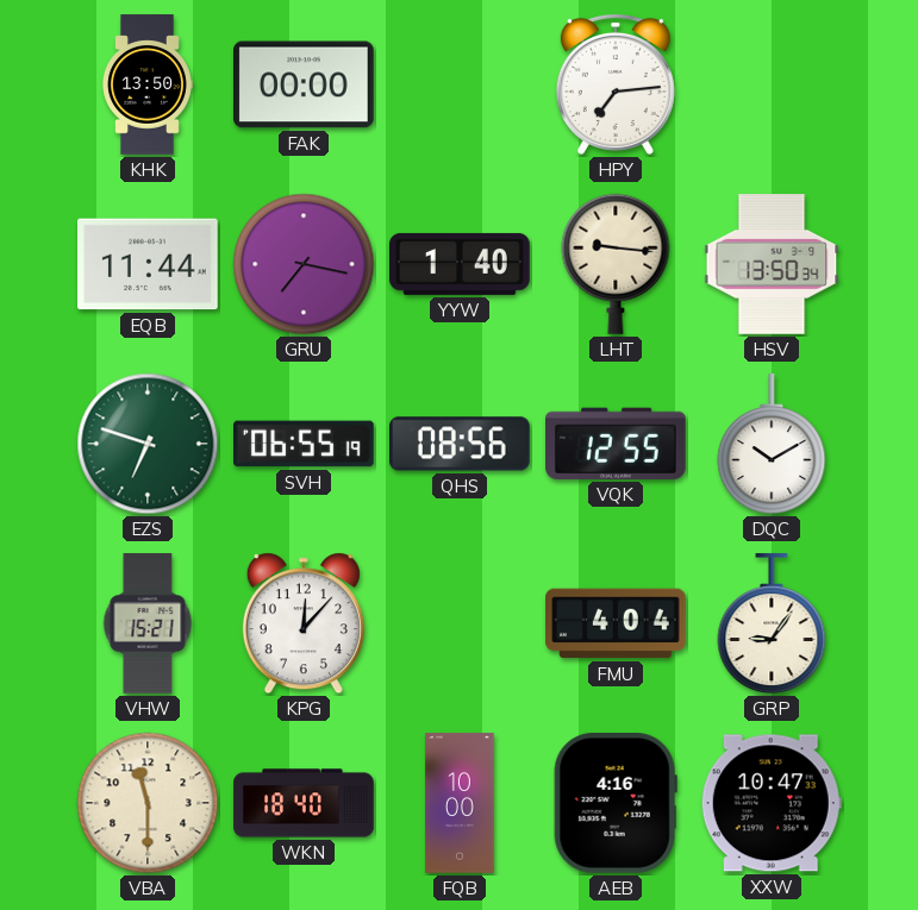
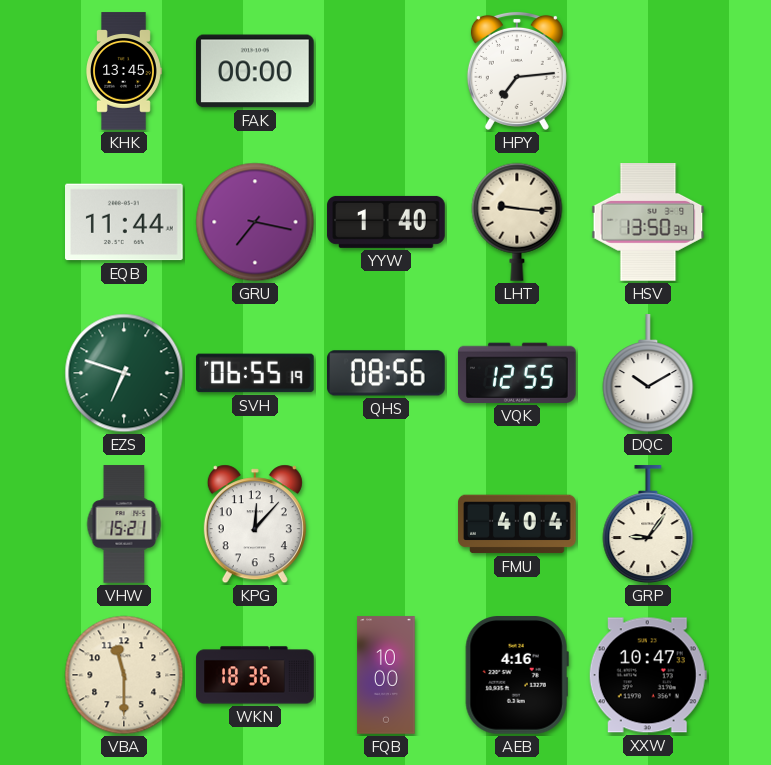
KHK: 13:50 -> 13:45
WKN: 18:40 -> 18:36
